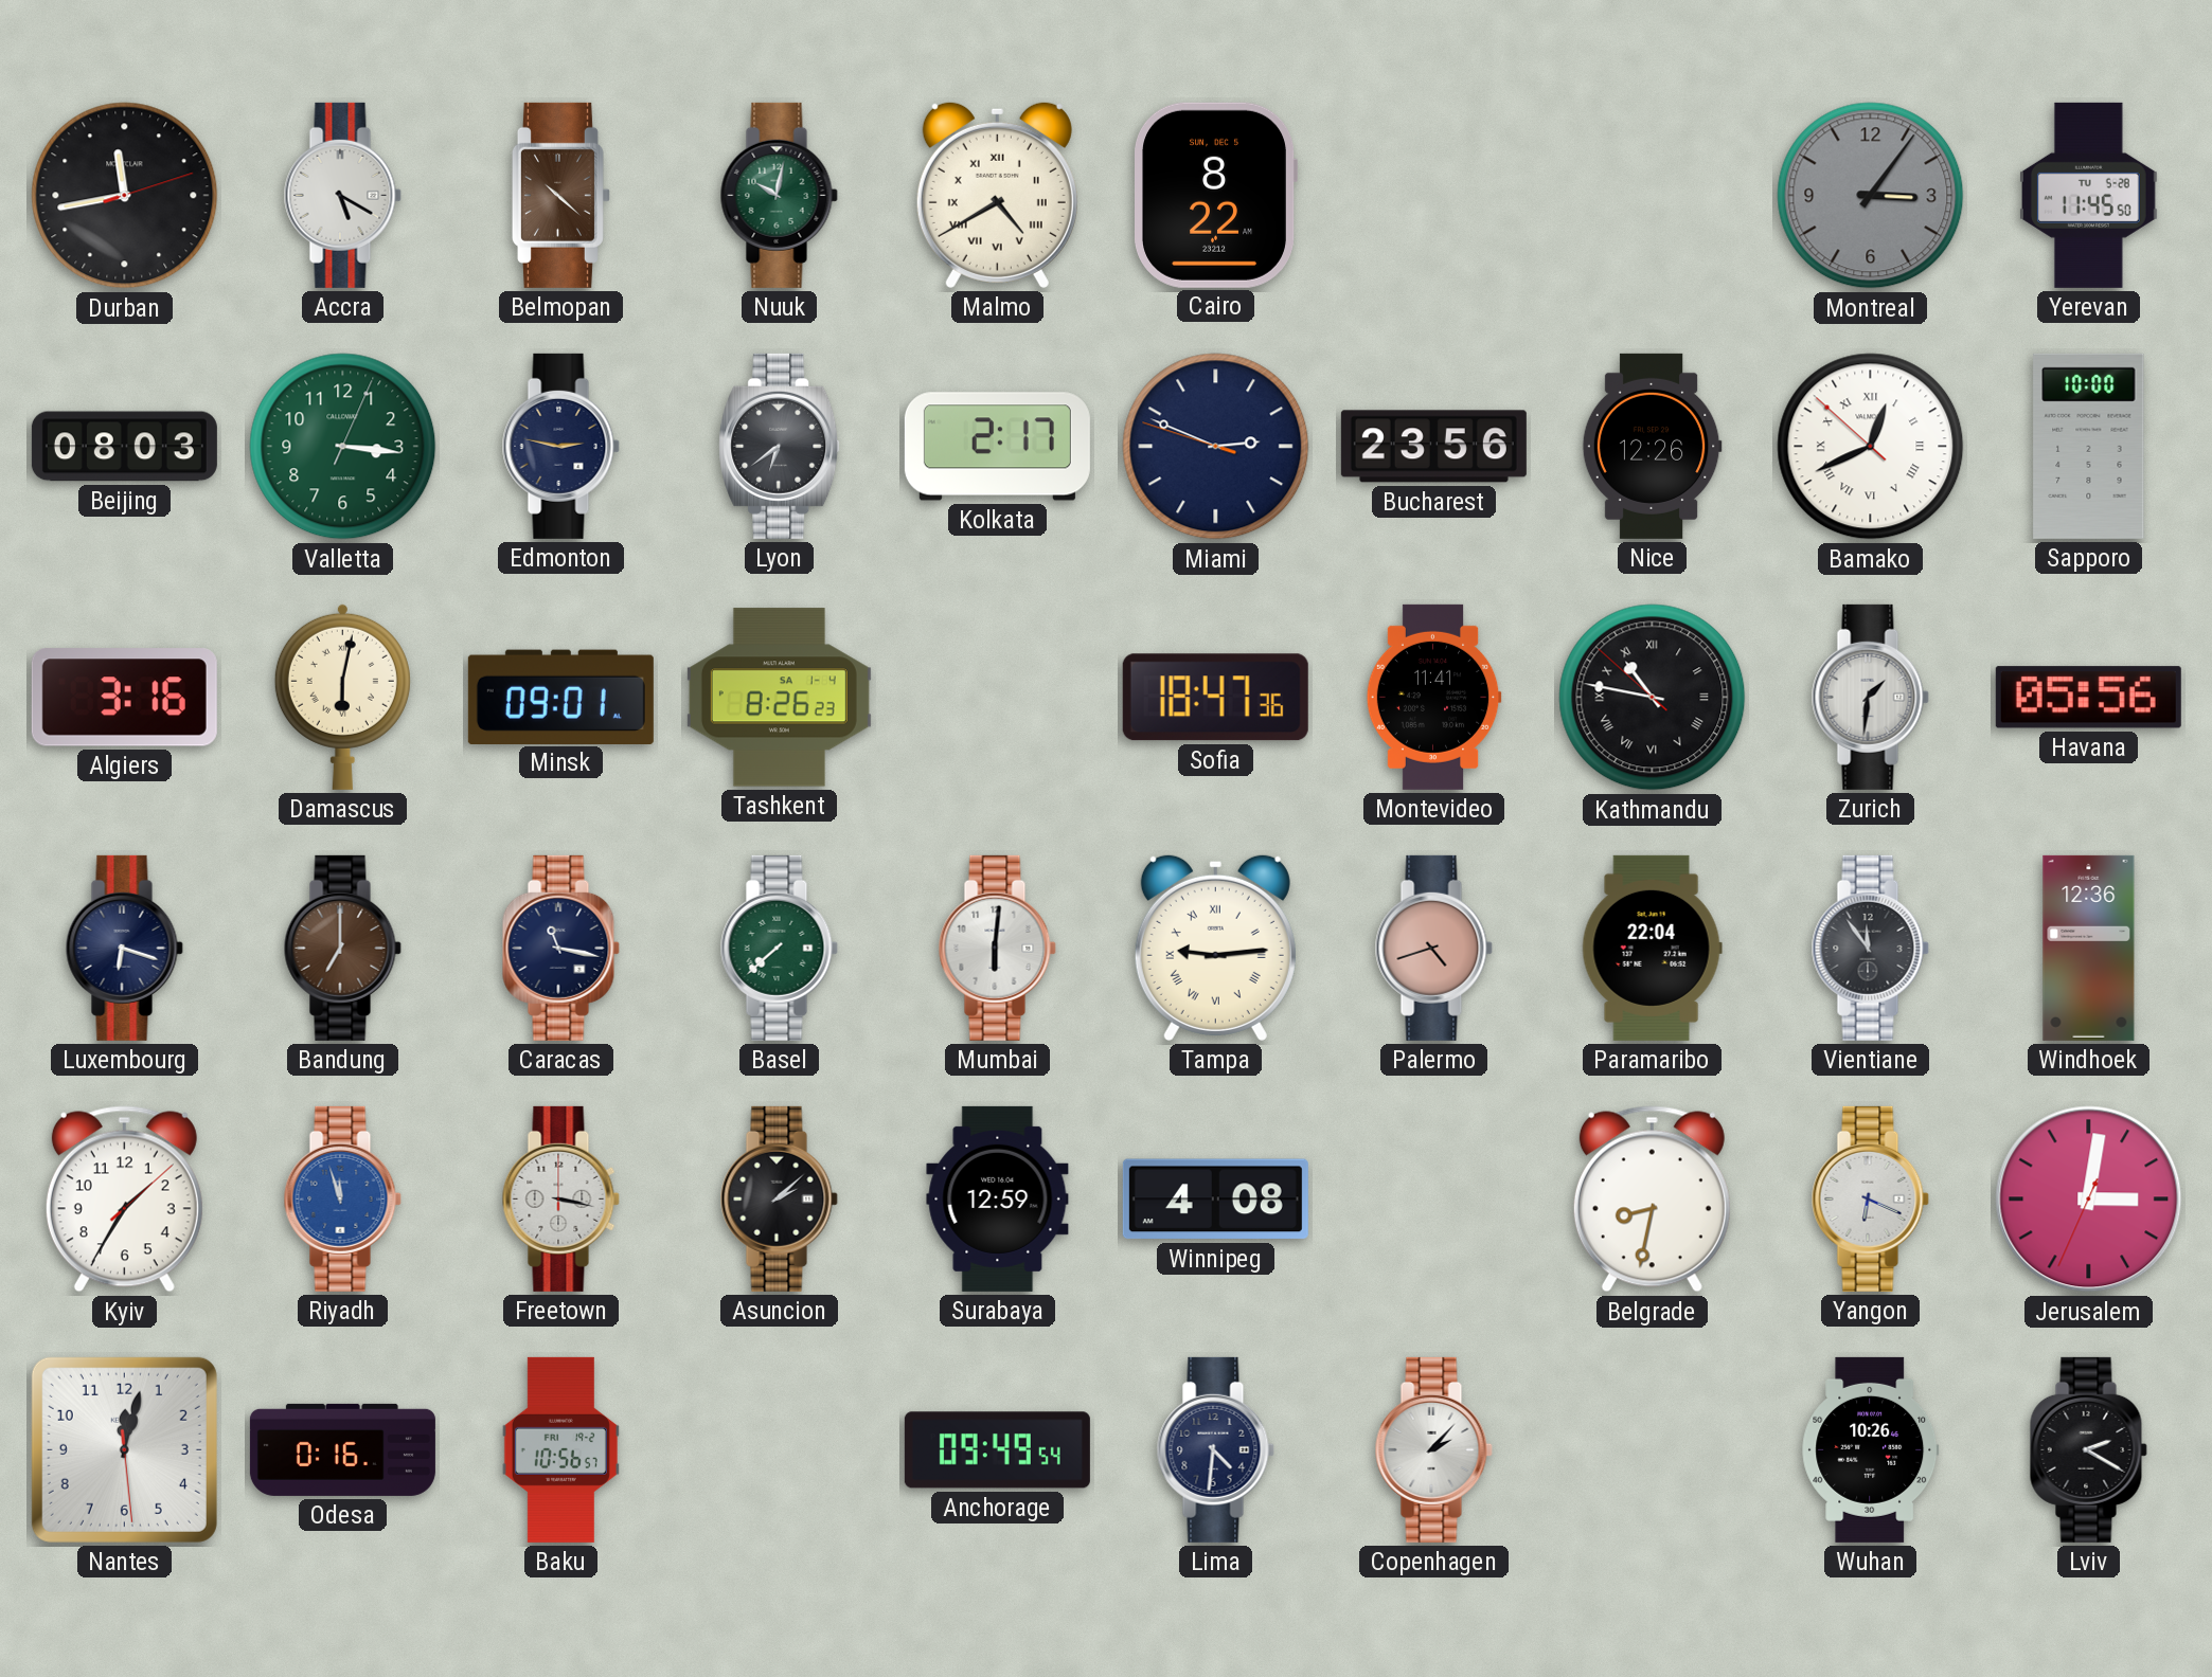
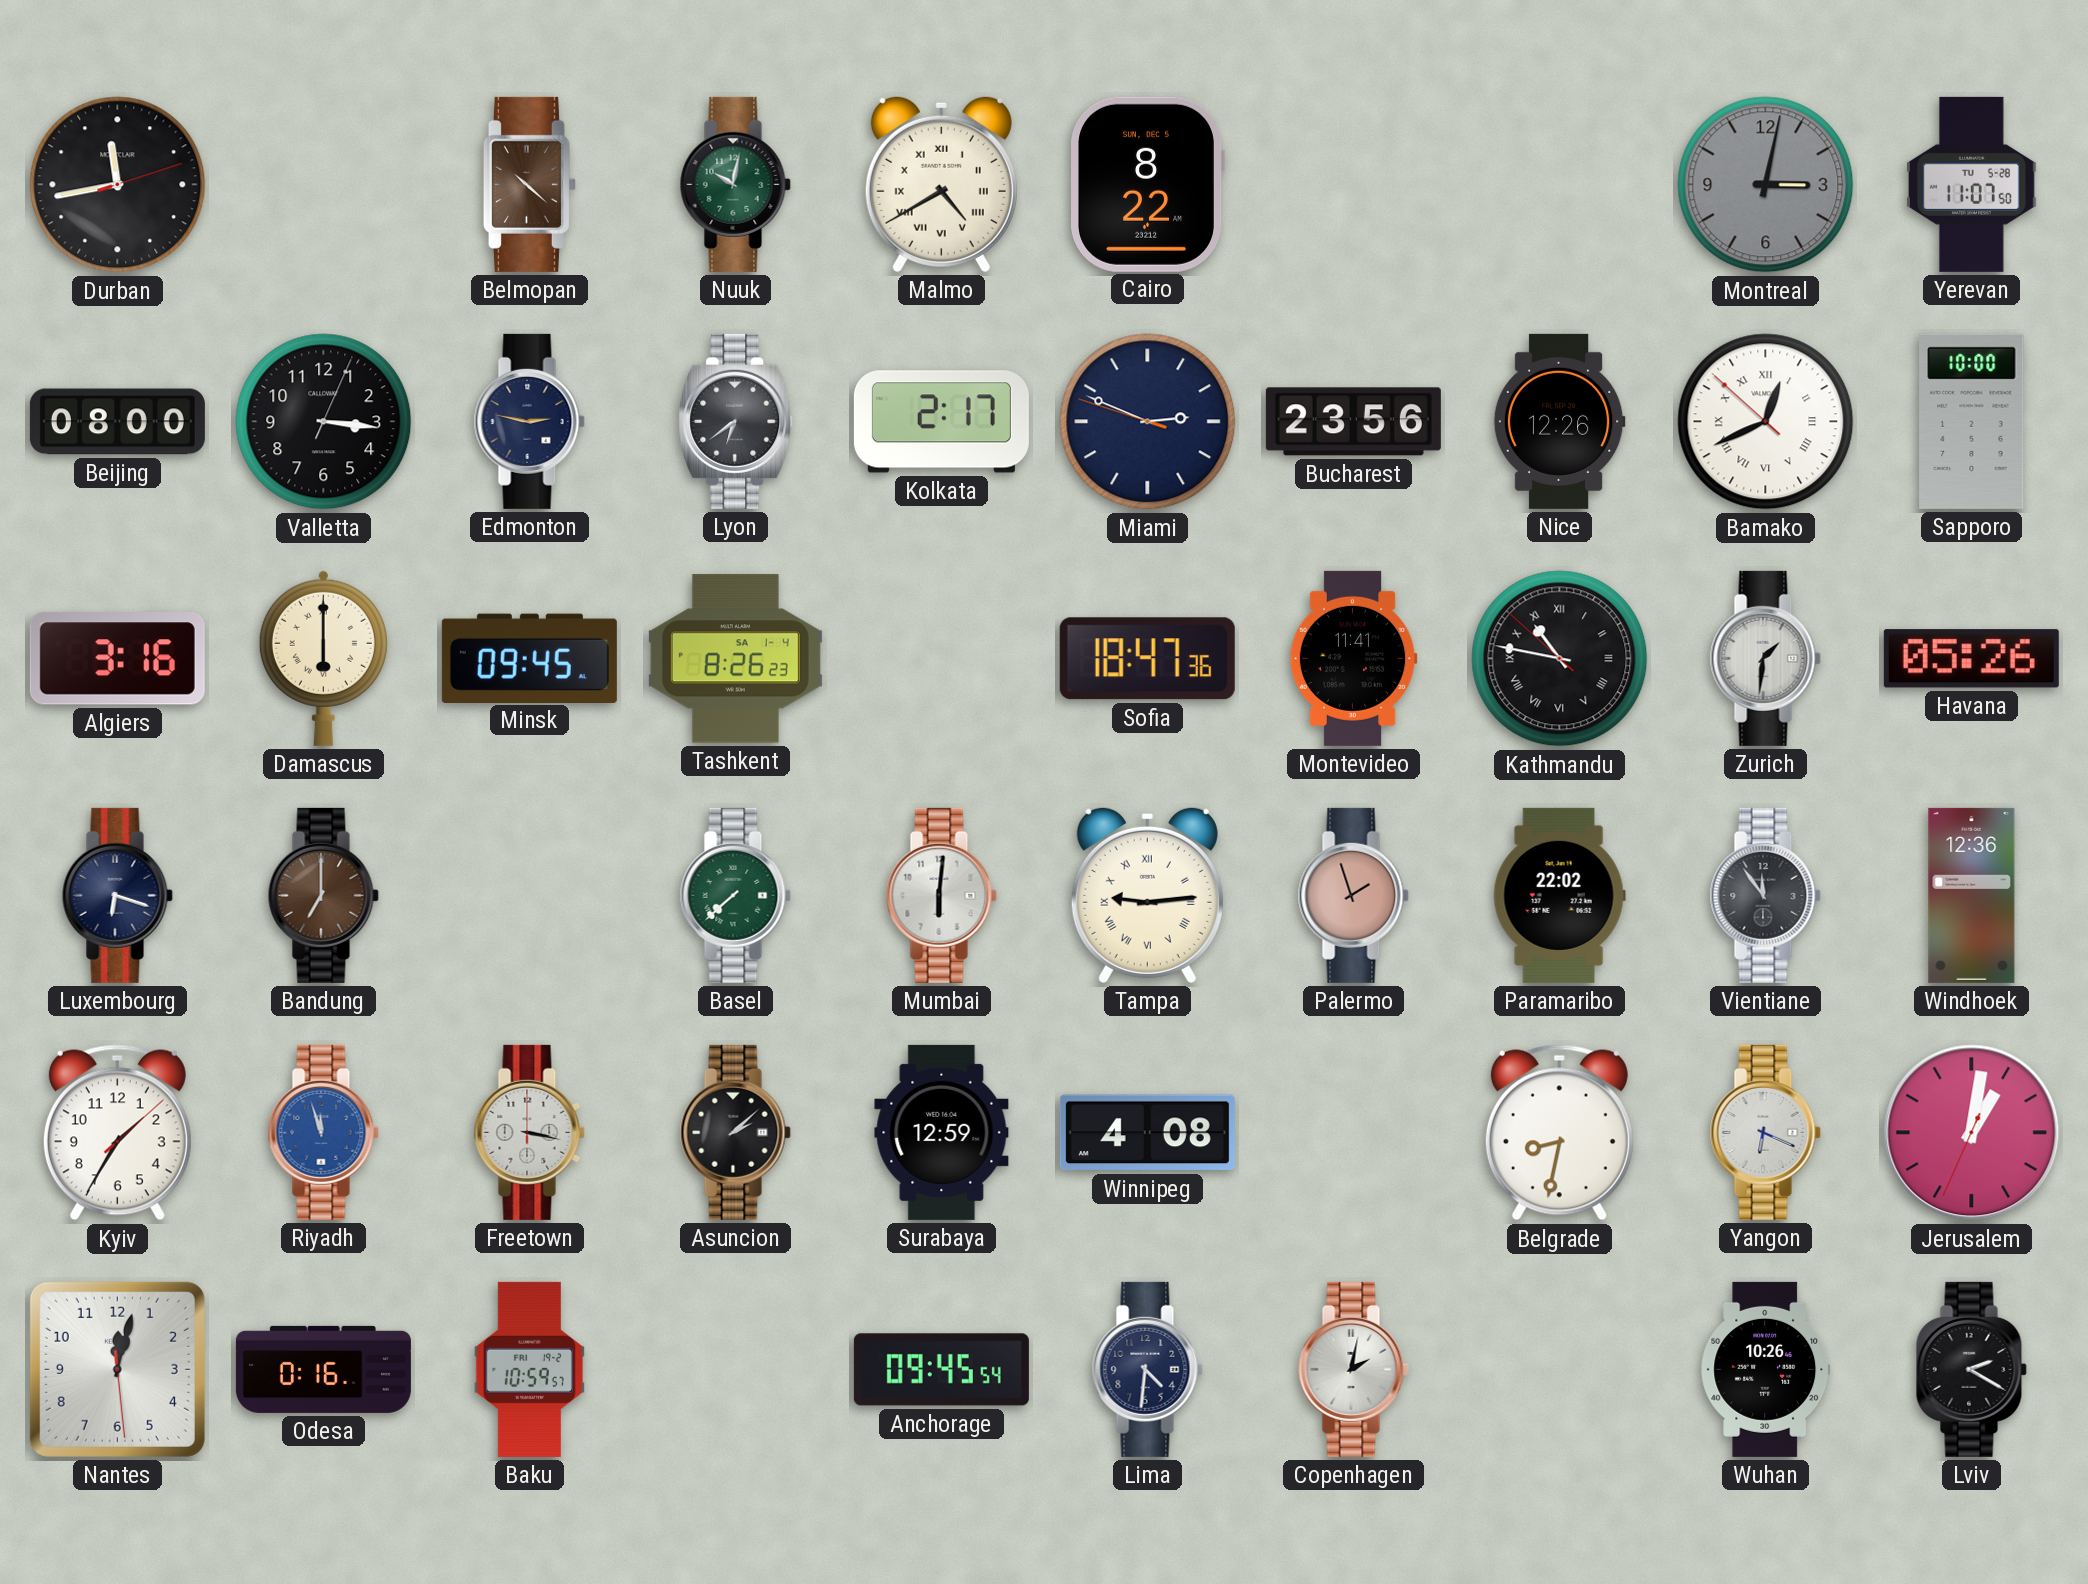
Accra: 5:20 -> none
Montreal: 3:06 -> 3:02
Yerevan: 11:45 -> 11:07
Beijing: 08:03 -> 08:00
Valletta dial: green -> black
Damascus: 6:02 -> 6:00
Minsk: 09:01 -> 09:45
Havana: 05:56 -> 05:26
Caracas: 11:17 -> none
Palermo: 4:42 -> 1:57
Paramaribo: 22:04 -> 22:02
Jerusalem: 3:01 -> 1:01
Baku: 10:56 -> 10:59
Anchorage: 09:49 -> 09:45
Copenhagen: 2:07 -> 2:02
